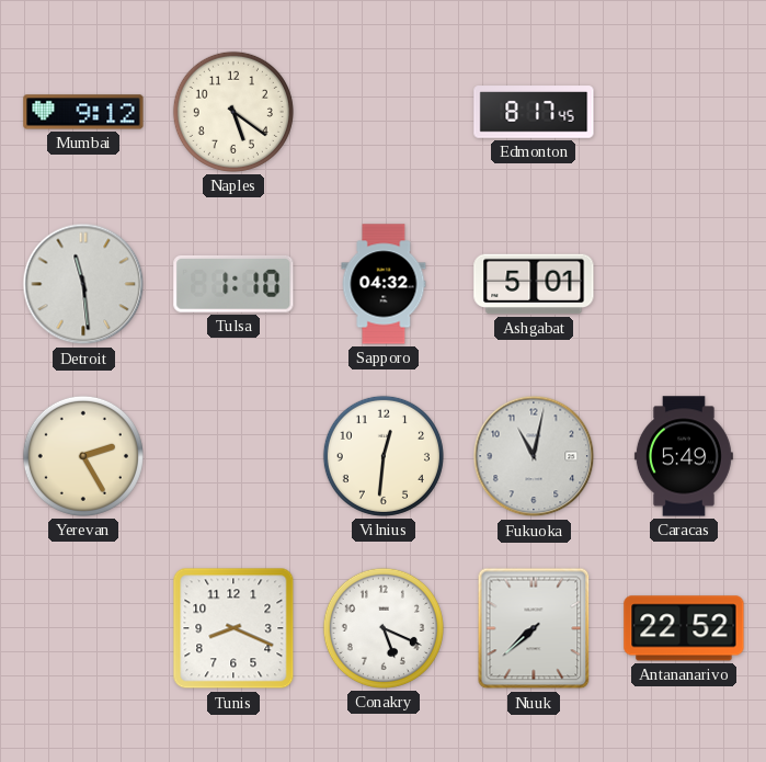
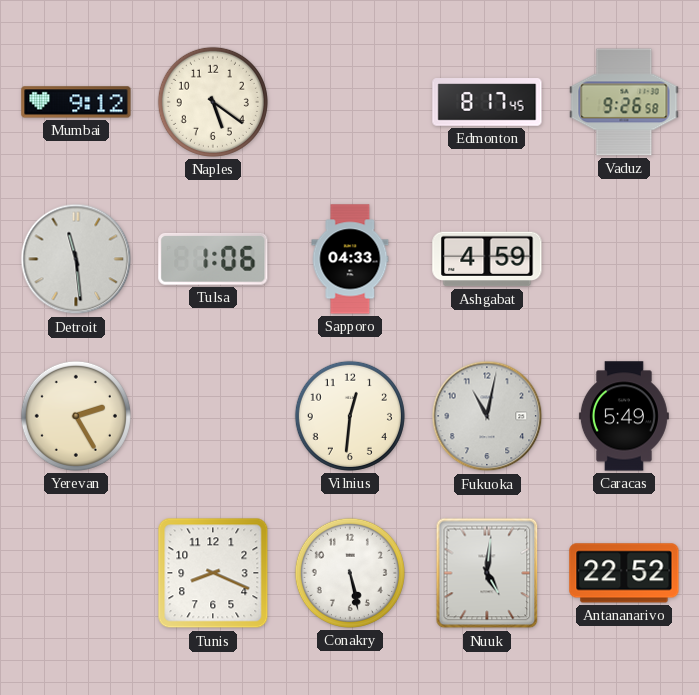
Vaduz: none -> 9:26
Tulsa: 1:10 -> 1:06
Sapporo: 04:32 -> 04:33
Ashgabat: 5:01 -> 4:59
Conakry: 5:19 -> 5:28
Nuuk: 7:38 -> 5:01
